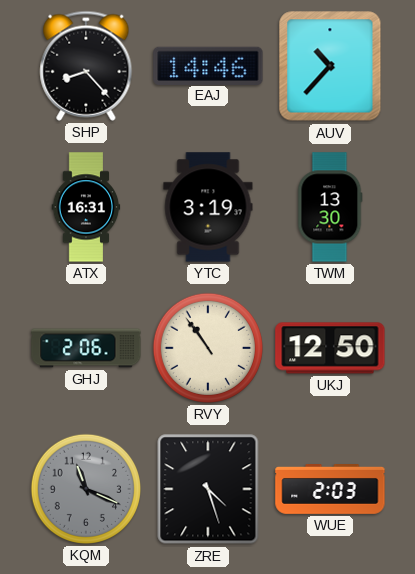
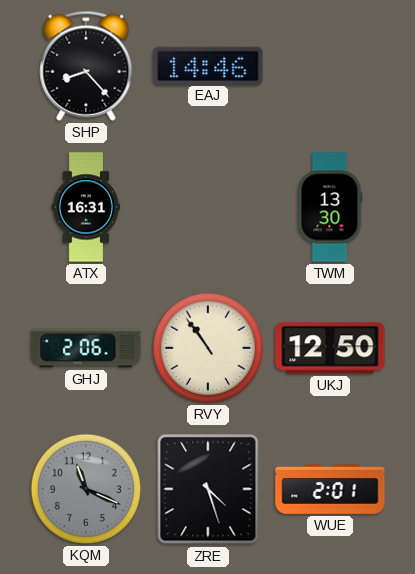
AUV: 10:37 -> none
YTC: 3:19 -> none
WUE: 2:03 -> 2:01
